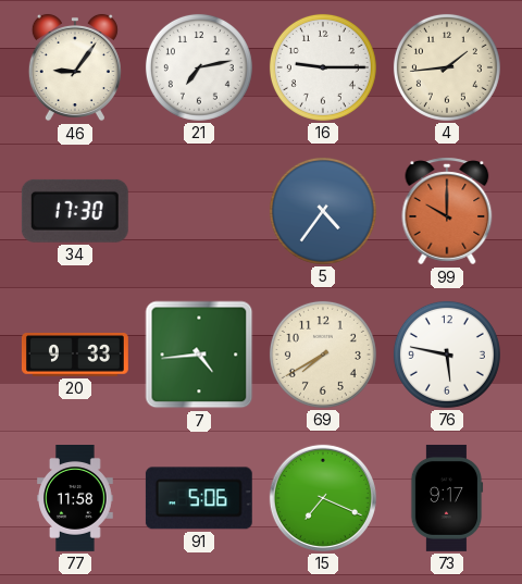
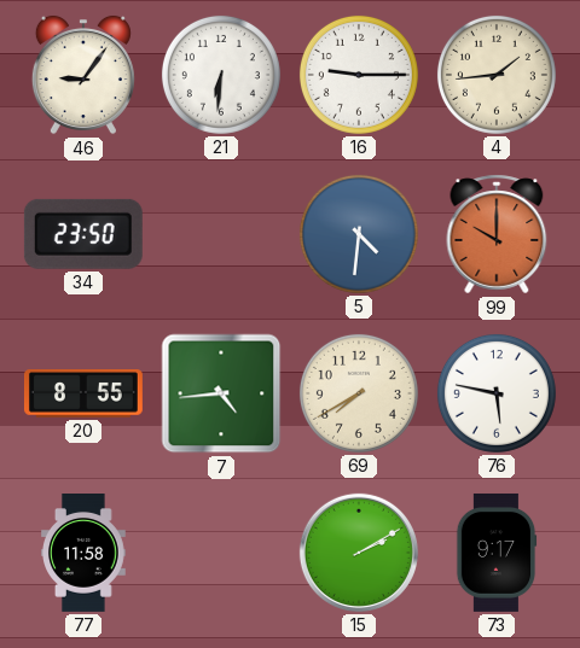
21: 7:13 -> 6:31
34: 17:30 -> 23:50
5: 4:36 -> 4:31
20: 9:33 -> 8:55
91: 5:06 -> none
15: 7:19 -> 2:10
